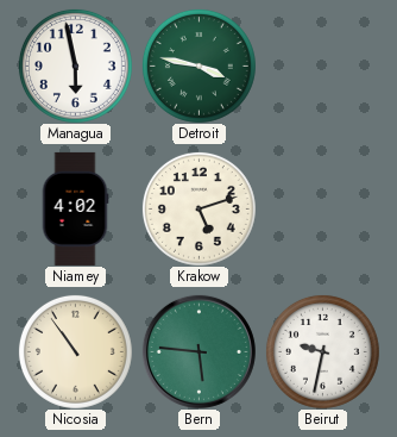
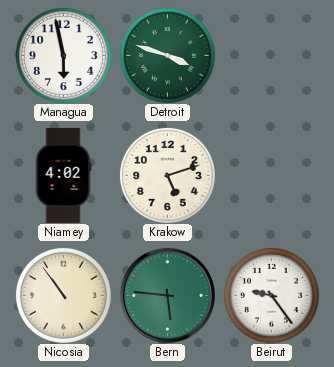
Detroit: 3:47 -> 3:48
Beirut: 9:32 -> 9:24
